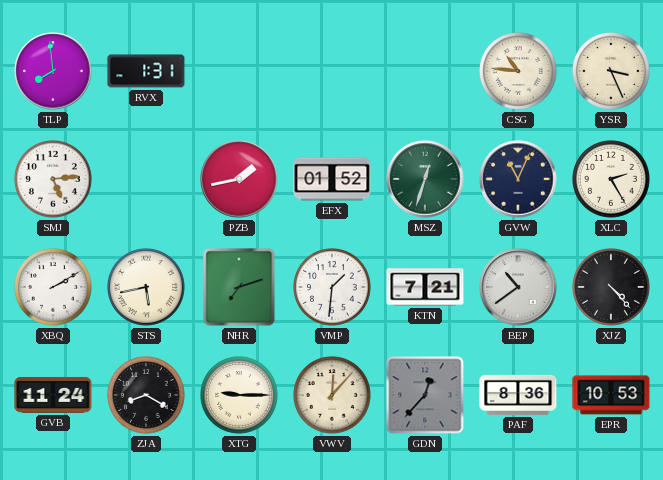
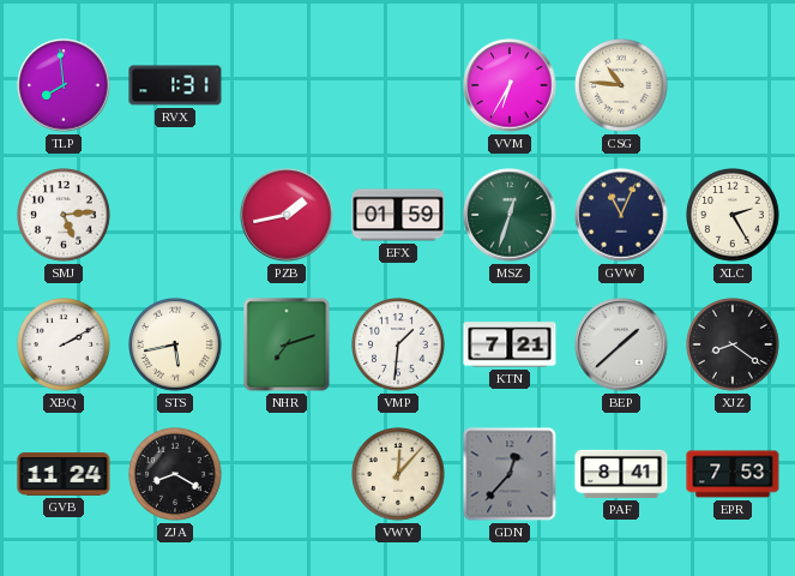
VVM: none -> 6:35
YSR: 3:26 -> none
EFX: 01:52 -> 01:59
BEP: 10:39 -> 1:38
XJZ: 4:23 -> 8:21
XTG: 9:15 -> none
PAF: 8:36 -> 8:41
EPR: 10:53 -> 7:53
